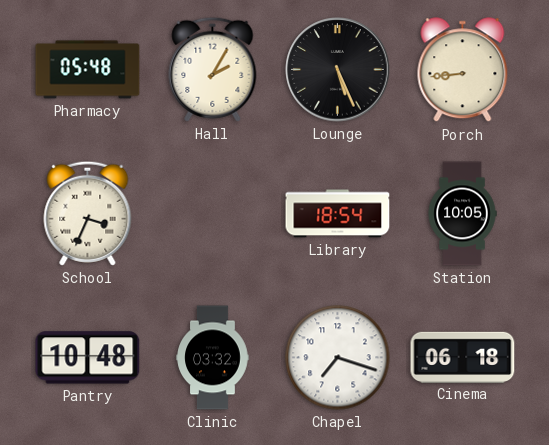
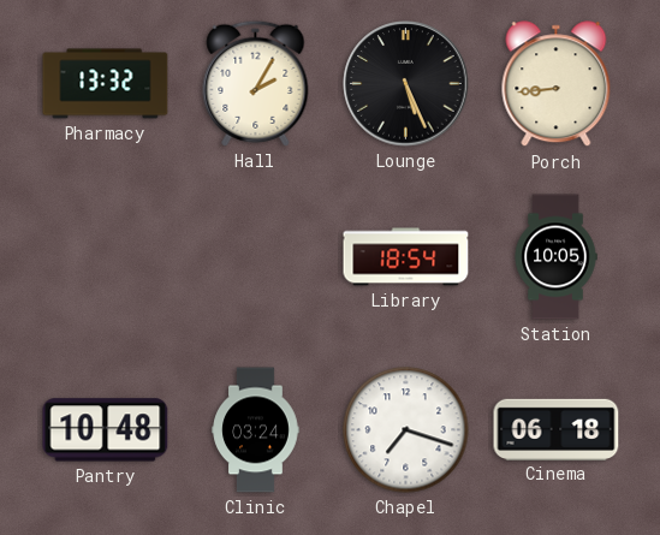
Pharmacy: 05:48 -> 13:32
School: 3:34 -> none
Clinic: 03:32 -> 03:24
